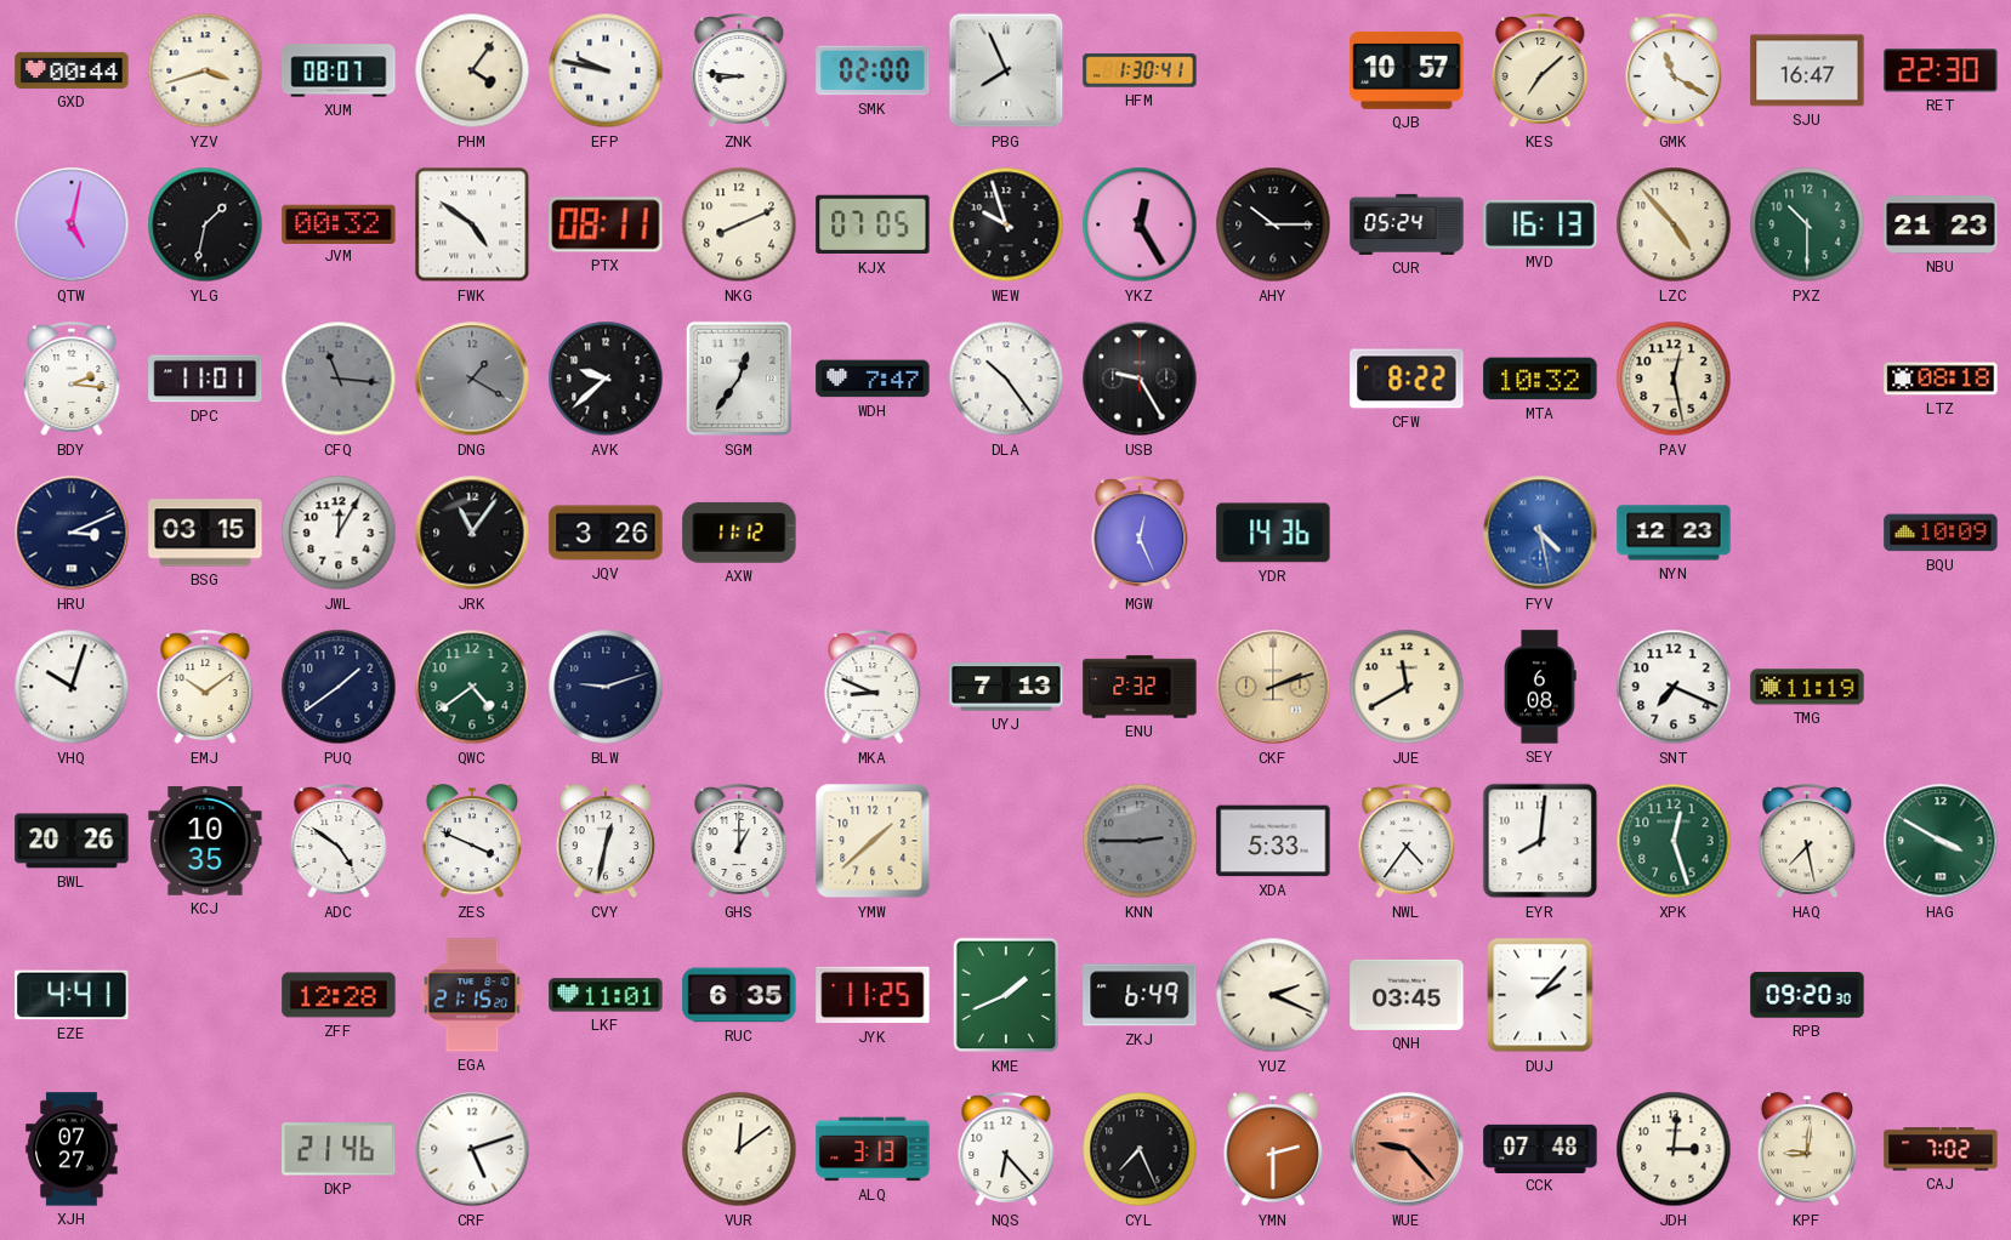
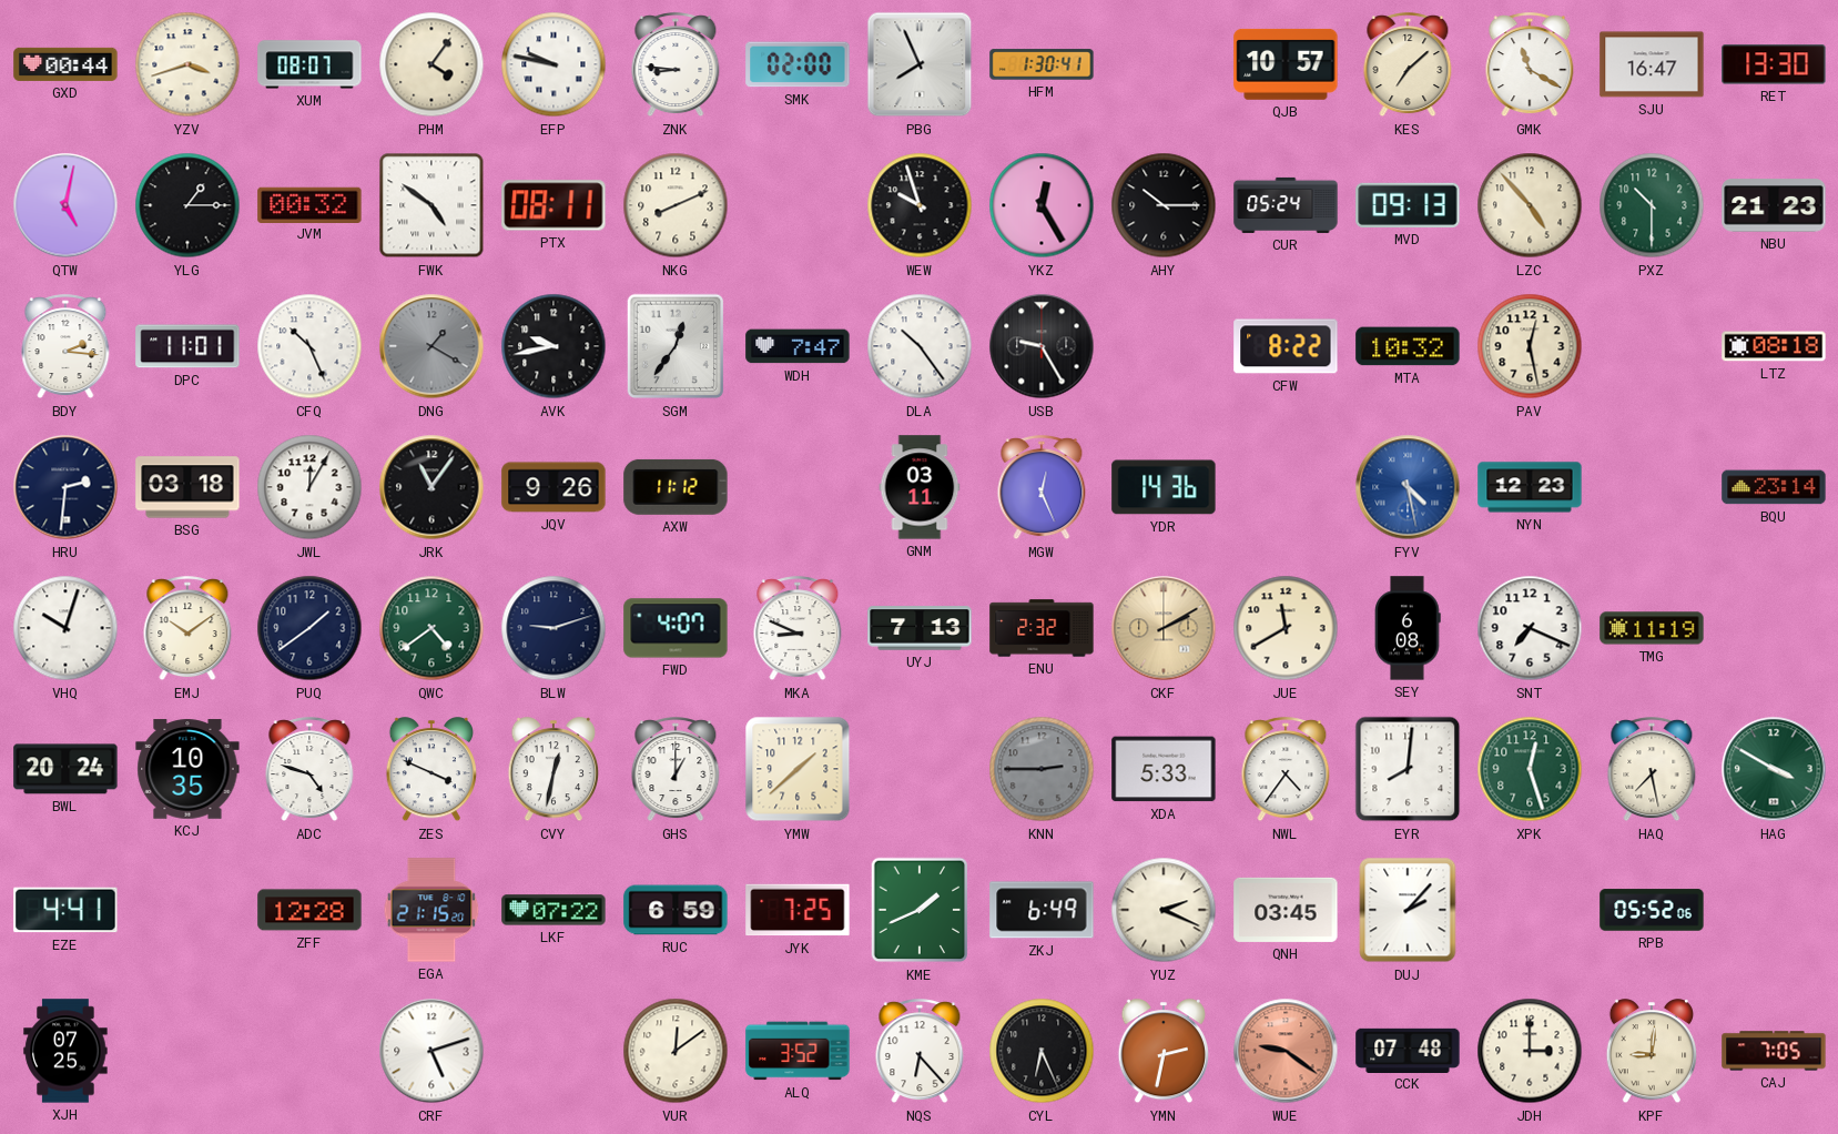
RET: 22:30 -> 13:30
YLG: 1:32 -> 1:15
KJX: 07:05 -> none
MVD: 16:13 -> 09:13
CFQ: 11:16 -> 10:26
CFQ dial: grey -> white
AVK: 9:38 -> 9:43
HRU: 3:11 -> 2:31
BSG: 03:15 -> 03:18
JQV: 3:26 -> 9:26
GNM: none -> 03:11
BQU: 10:09 -> 23:14
FWD: none -> 4:07
CKF: 2:12 -> 2:10
BWL: 20:26 -> 20:24
ADC: 4:51 -> 4:48
LKF: 11:01 -> 07:22
RUC: 6:35 -> 6:59
JYK: 11:25 -> 7:25
RPB: 09:20 -> 05:52
XJH: 07:27 -> 07:25
DKP: 21:46 -> none
ALQ: 3:13 -> 3:52
CYL: 7:26 -> 6:26
YMN: 2:30 -> 2:32
WUE: 9:23 -> 9:21
JDH: 3:01 -> 3:00
CAJ: 7:02 -> 7:05
